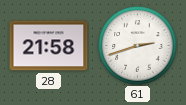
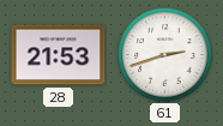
28: 21:58 -> 21:53
